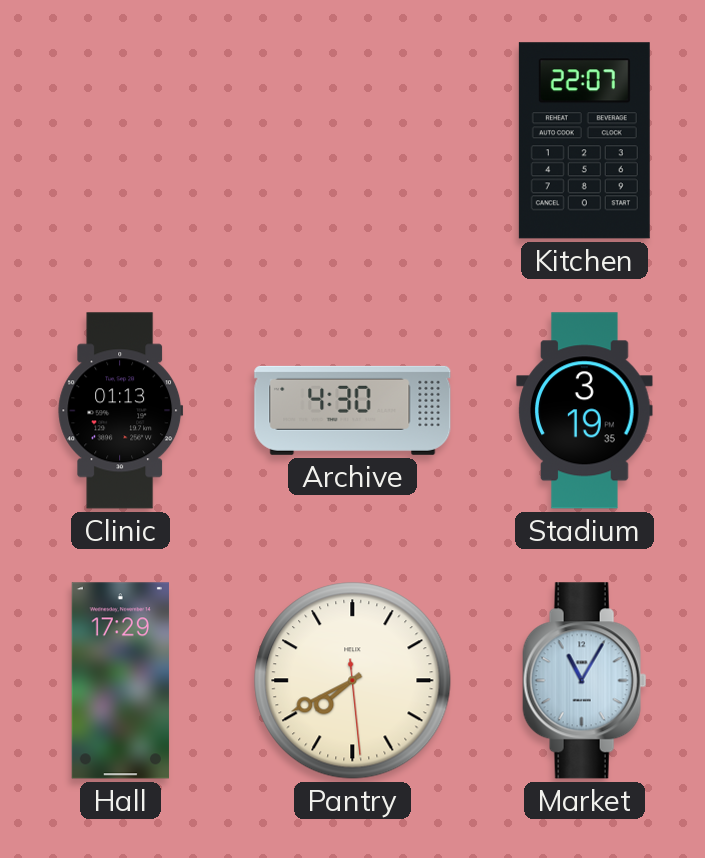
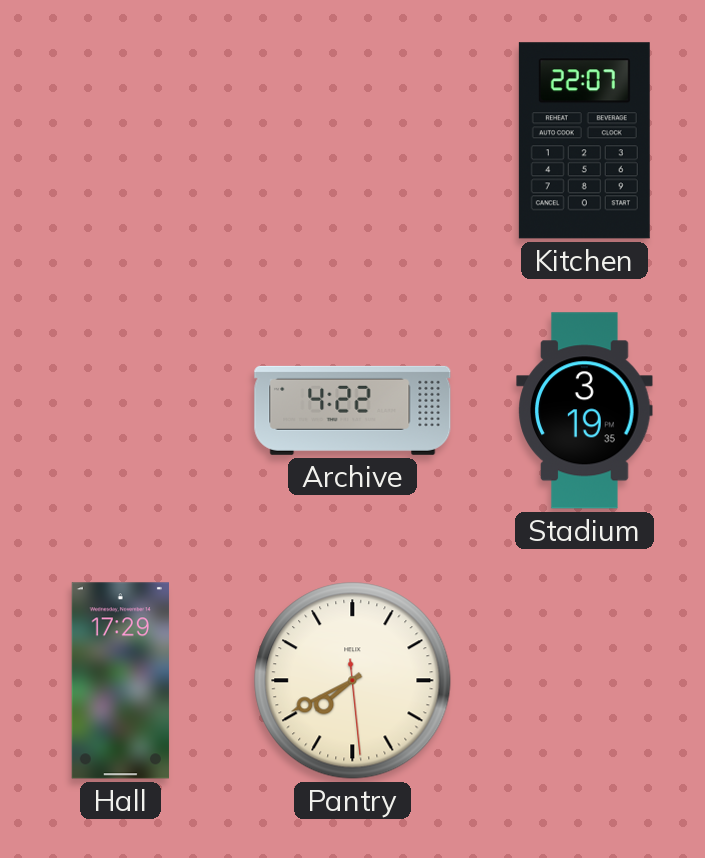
Clinic: 01:13 -> none
Archive: 4:30 -> 4:22
Market: 11:05 -> none
